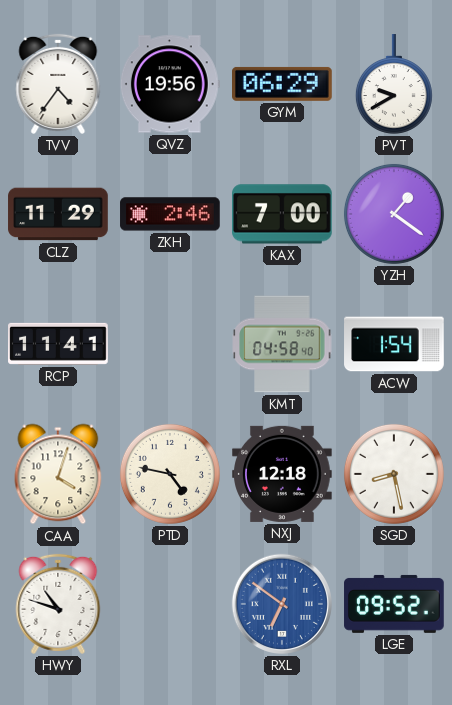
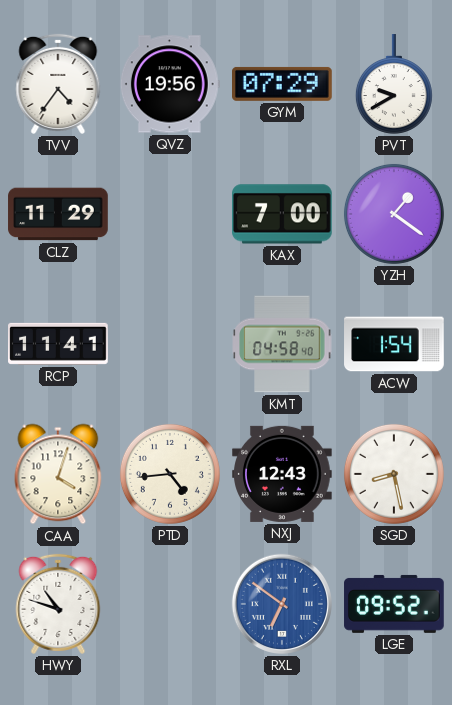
GYM: 06:29 -> 07:29
ZKH: 2:46 -> none
PTD: 4:47 -> 4:44
NXJ: 12:18 -> 12:43
